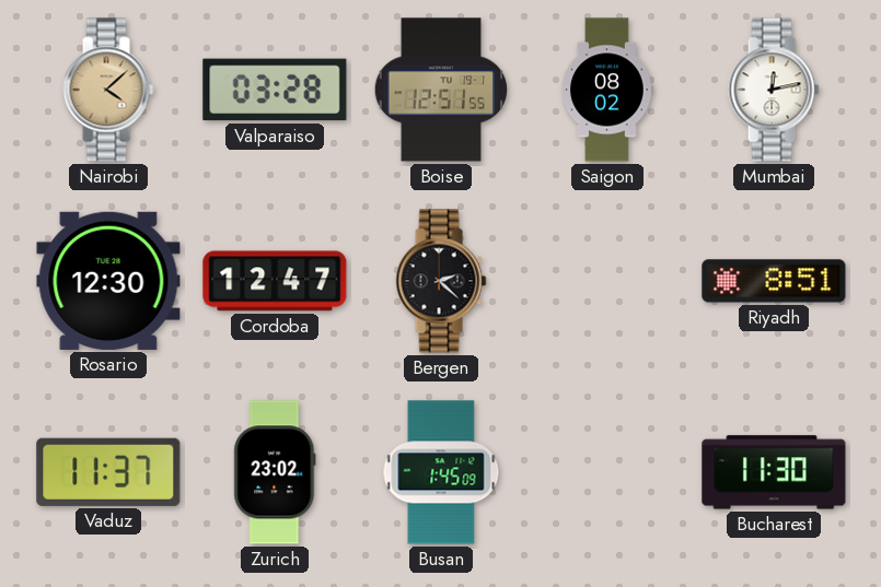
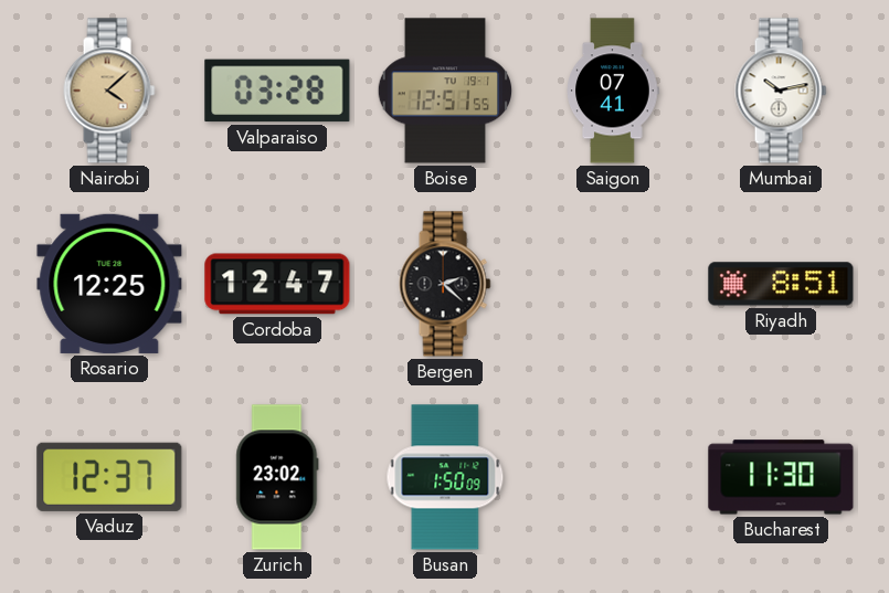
Saigon: 08:02 -> 07:41
Mumbai: 12:13 -> 10:13
Rosario: 12:30 -> 12:25
Vaduz: 11:37 -> 12:37
Busan: 1:45 -> 1:50
